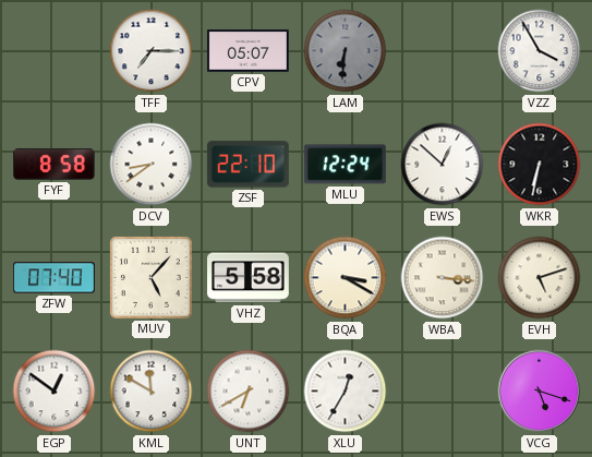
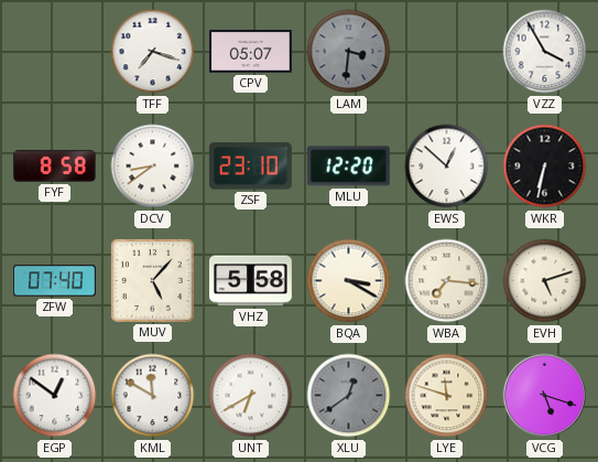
TFF: 7:15 -> 7:18
LAM: 6:31 -> 3:31
ZSF: 22:10 -> 23:10
MLU: 12:24 -> 12:20
WBA: 3:16 -> 7:16
XLU: 12:35 -> 12:39
XLU dial: white -> grey
LYE: none -> 11:48
